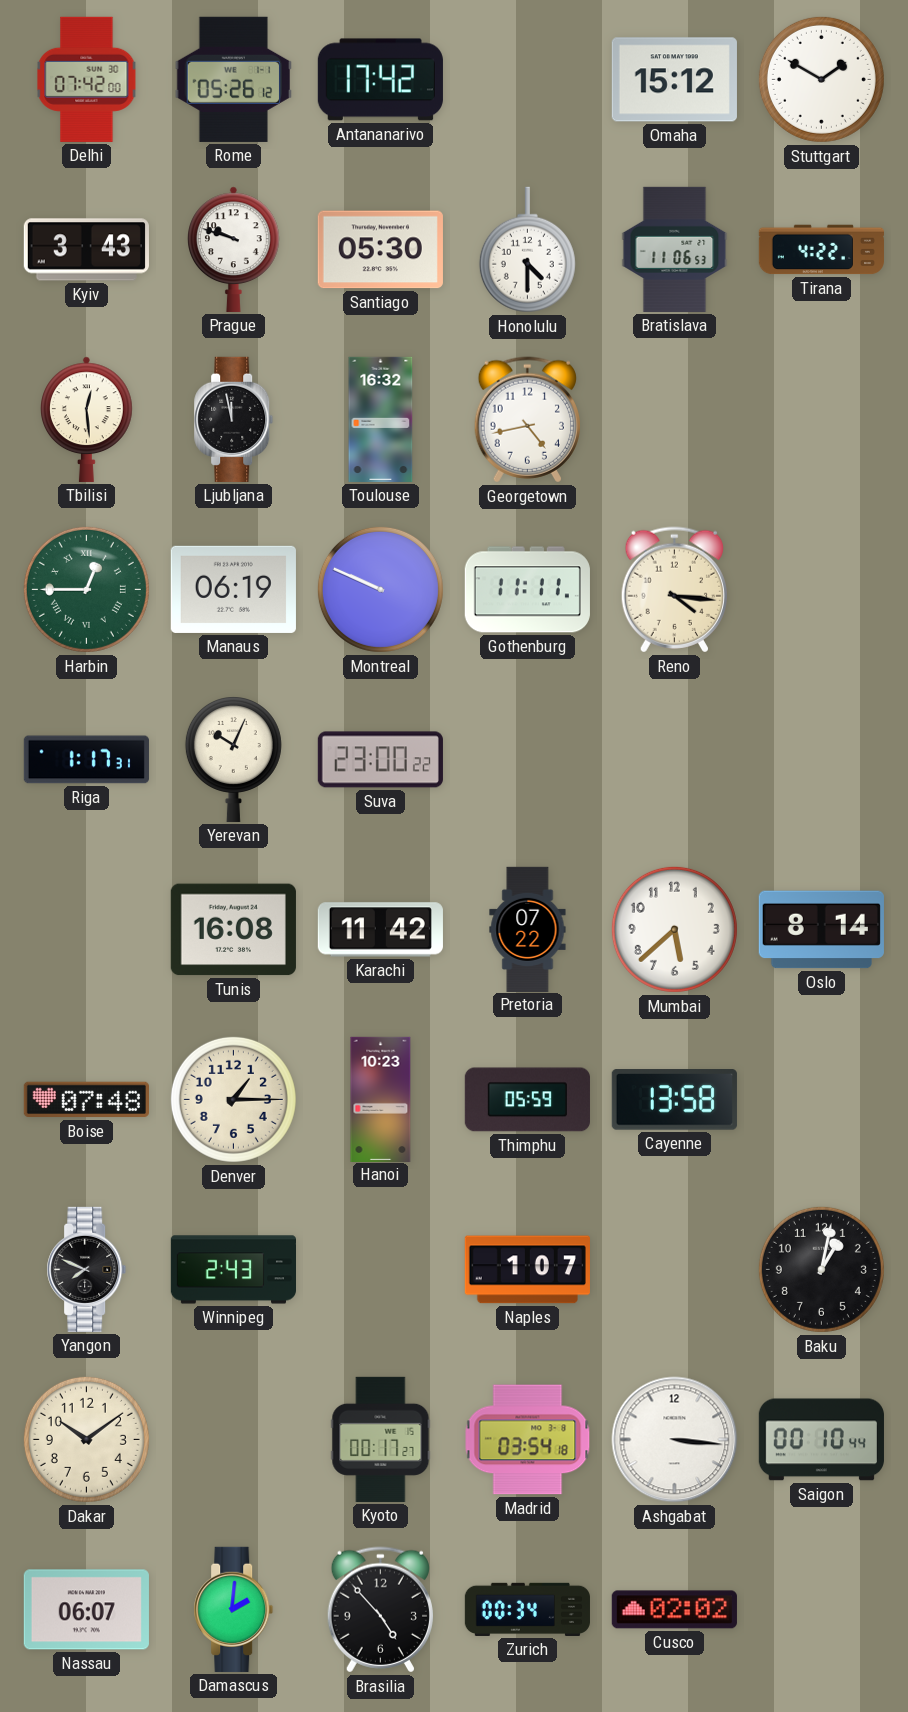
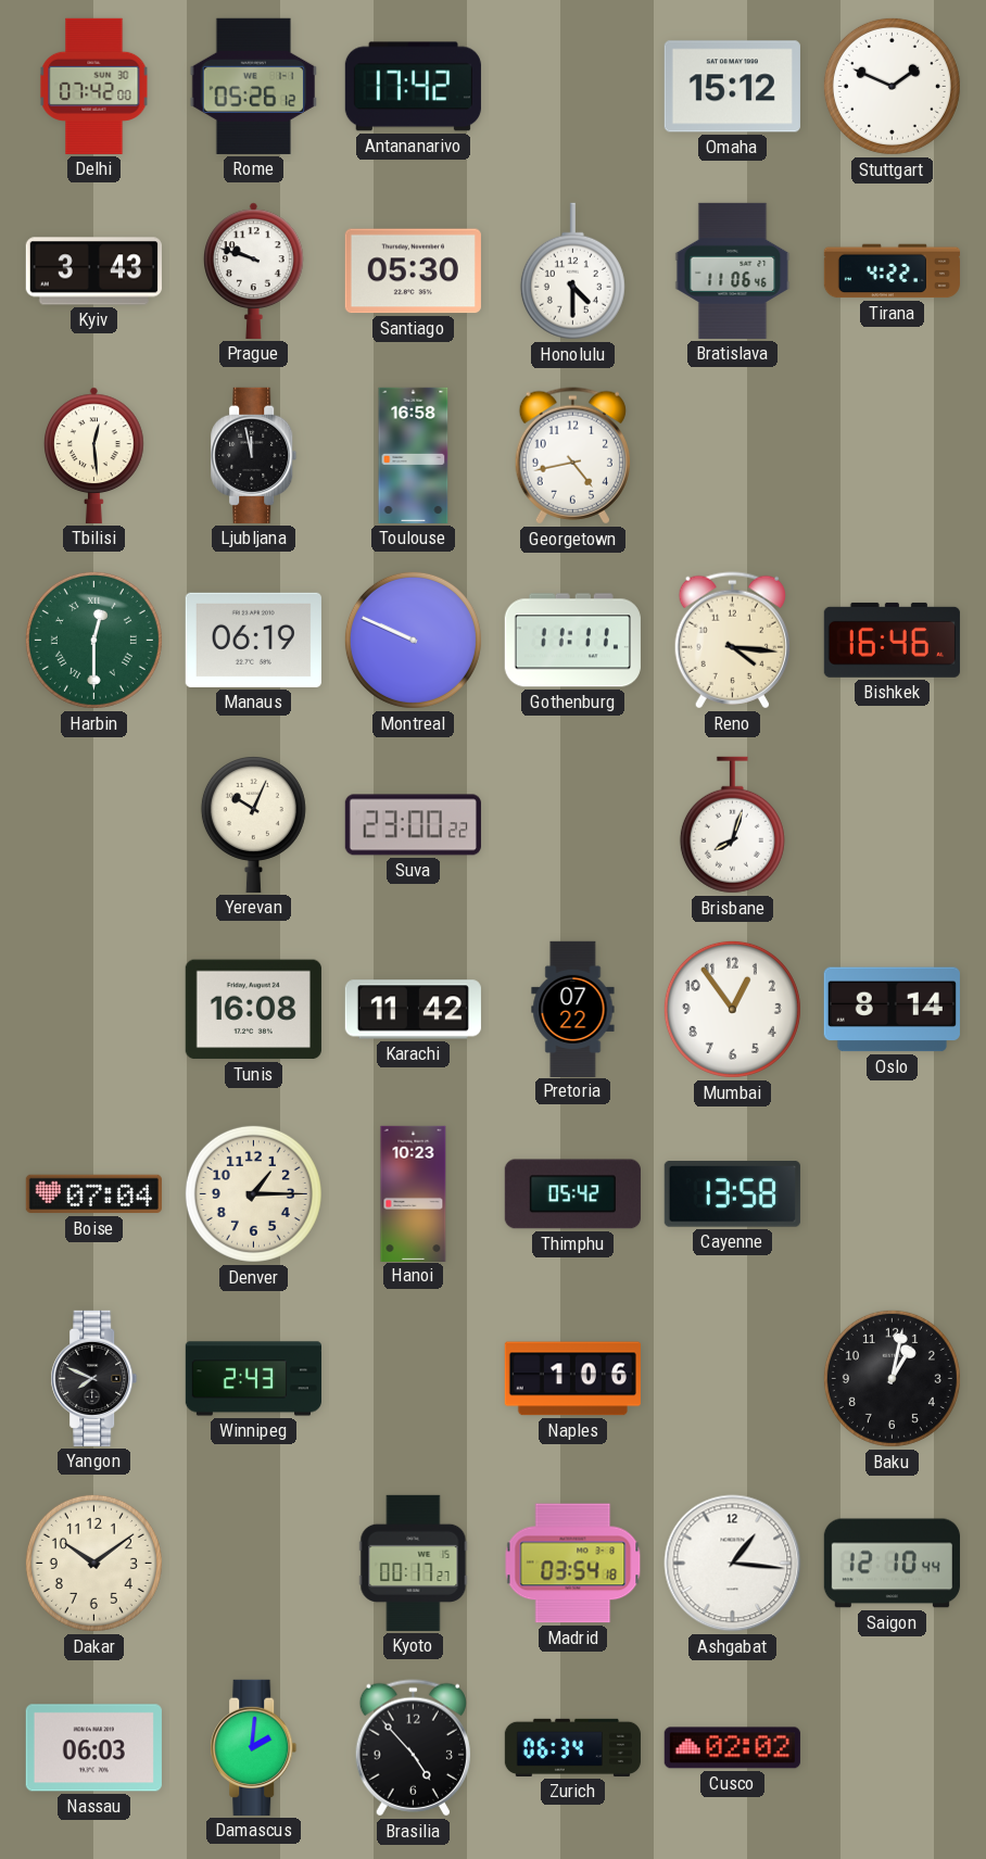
Stuttgart: 1:50 -> 1:49
Bratislava: 11:06:53 -> 11:06:46
Toulouse: 16:32 -> 16:58
Harbin: 12:45 -> 12:30
Bishkek: none -> 16:46
Riga: 1:17 -> none
Brisbane: none -> 8:03
Mumbai: 5:38 -> 12:54
Boise: 07:48 -> 07:04
Thimphu: 05:59 -> 05:42
Naples: 1:07 -> 1:06
Ashgabat: 3:16 -> 1:16
Saigon: 00:10 -> 12:10
Nassau: 06:07 -> 06:03
Zurich: 00:34 -> 06:34
